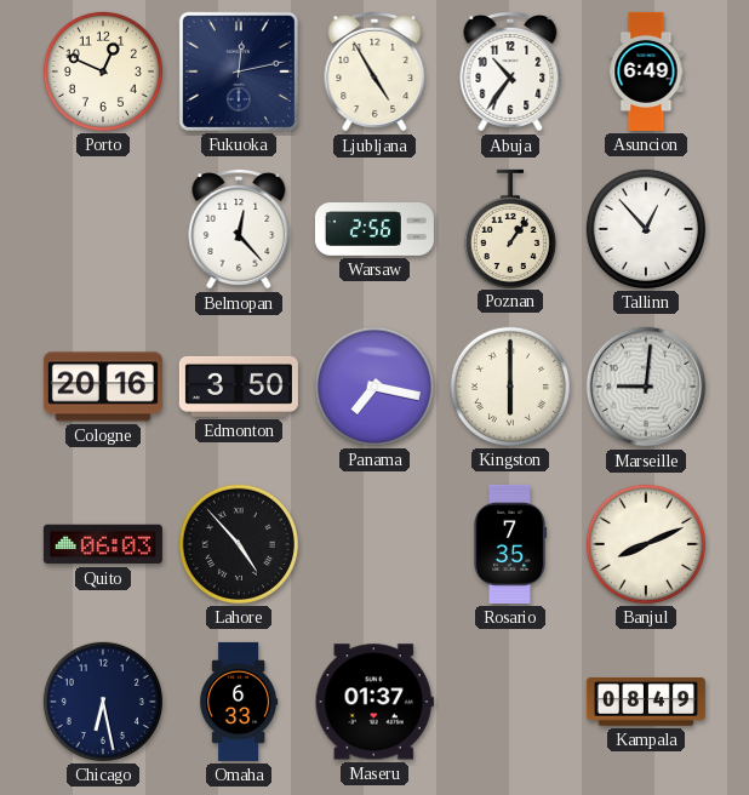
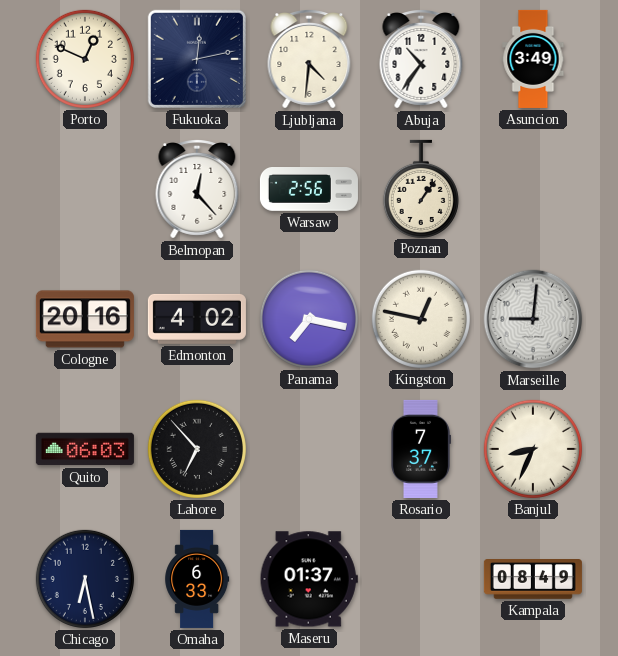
Ljubljana: 4:55 -> 4:31
Asuncion: 6:49 -> 3:49
Tallinn: 12:53 -> none
Edmonton: 3:50 -> 4:02
Kingston: 6:00 -> 12:47
Lahore: 4:53 -> 6:53
Rosario: 7:35 -> 7:37
Banjul: 8:11 -> 8:34
